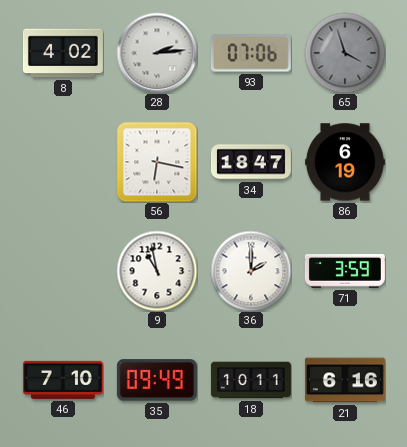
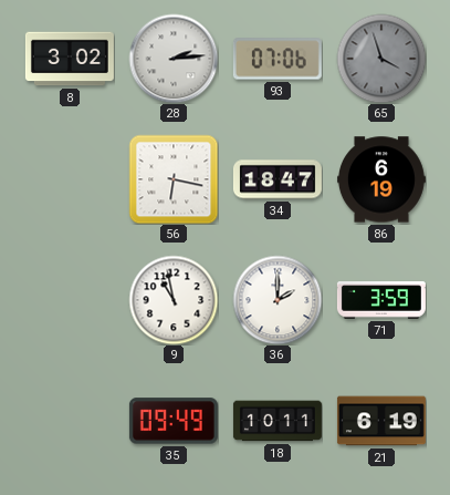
8: 4:02 -> 3:02
46: 7:10 -> none
21: 6:16 -> 6:19
